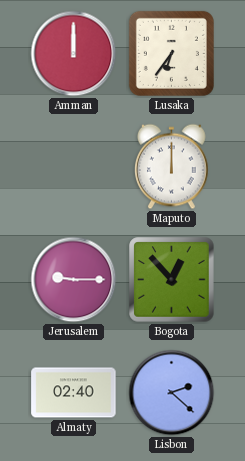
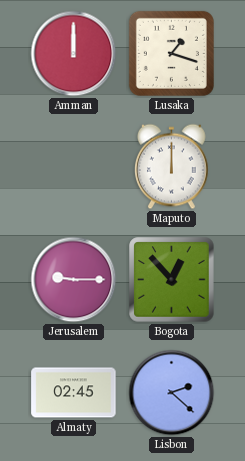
Lusaka: 6:36 -> 1:18
Almaty: 02:40 -> 02:45
